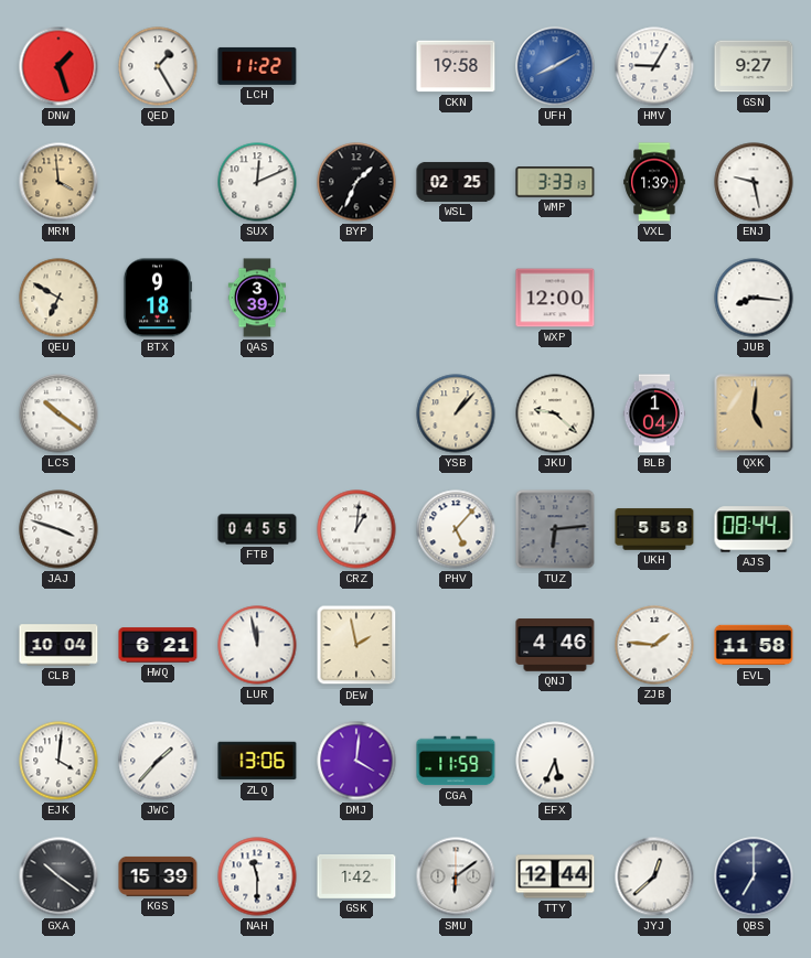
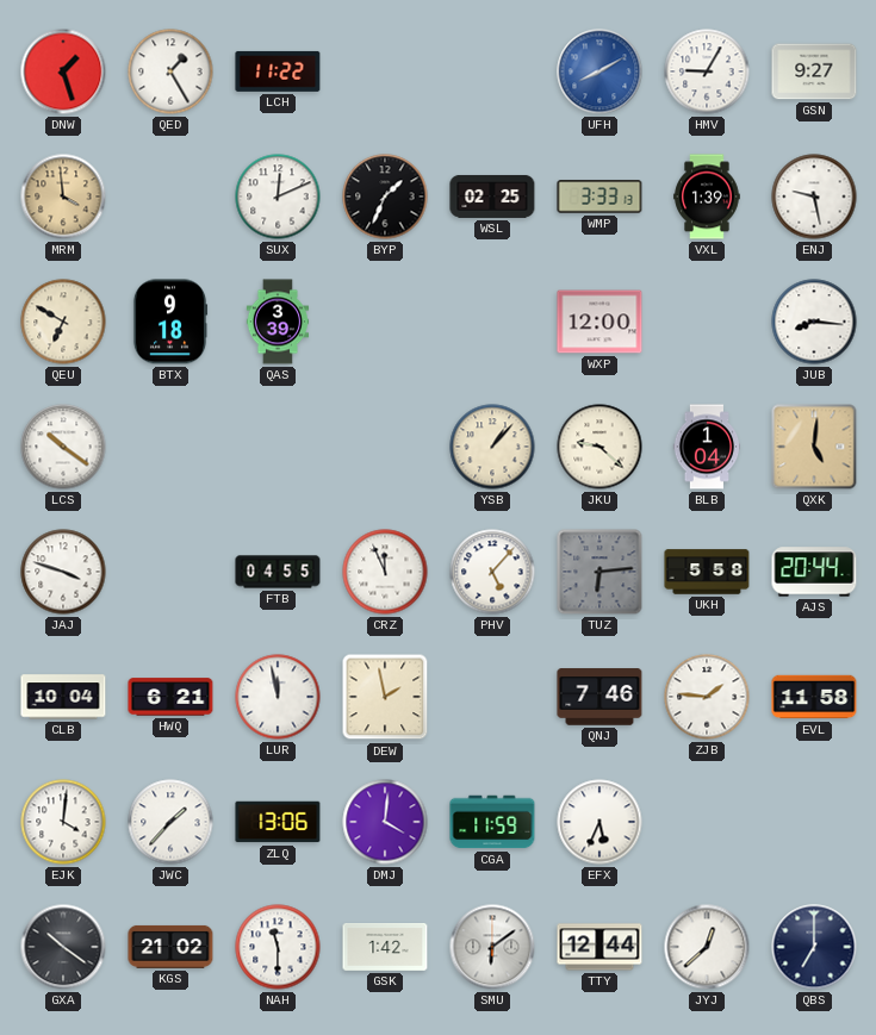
CKN: 19:58 -> none
CRZ: 1:01 -> 11:56
AJS: 08:44 -> 20:44
QNJ: 4:46 -> 7:46
KGS: 15:39 -> 21:02
